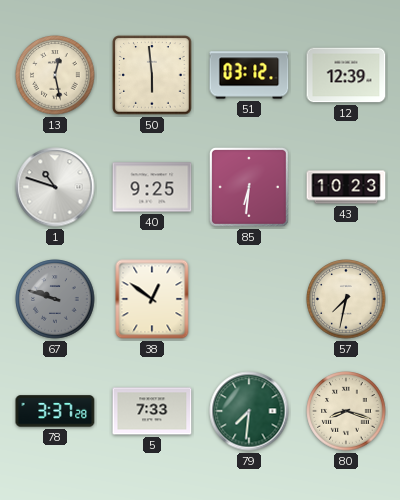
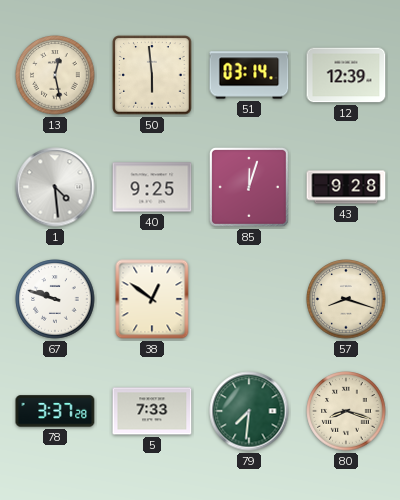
51: 03:12 -> 03:14
1: 10:48 -> 4:29
85: 6:31 -> 12:03
43: 10:23 -> 9:28
67 dial: grey -> white
57: 7:32 -> 8:18
